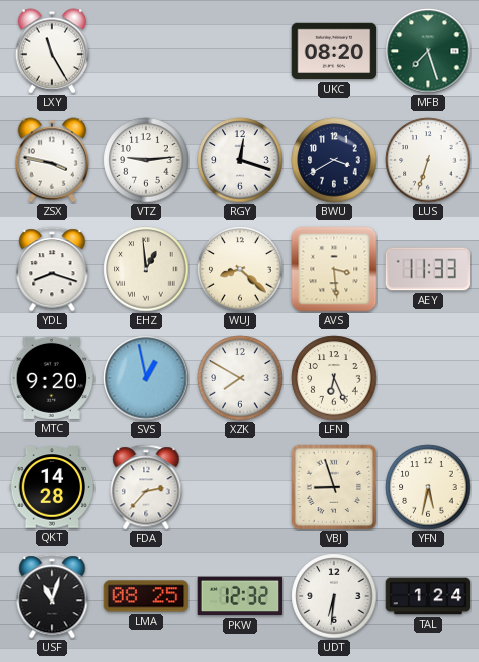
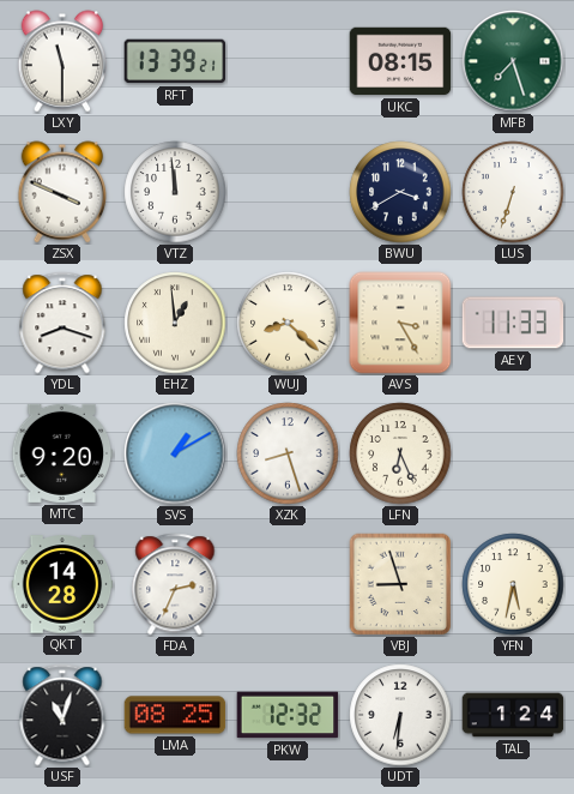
LXY: 11:25 -> 11:30
RFT: none -> 13:39
UKC: 08:20 -> 08:15
ZSX: 3:47 -> 3:49
VTZ: 9:14 -> 11:59
RGY: 12:18 -> none
AVS: 3:29 -> 3:25
SVS: 12:58 -> 1:10
XZK: 7:50 -> 8:27
FDA: 2:37 -> 2:34
